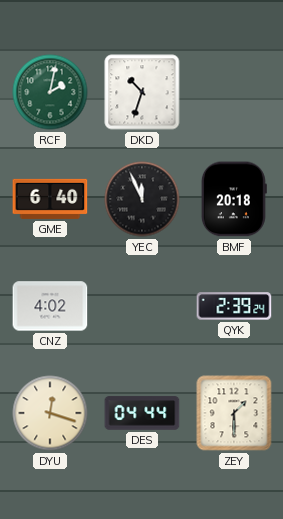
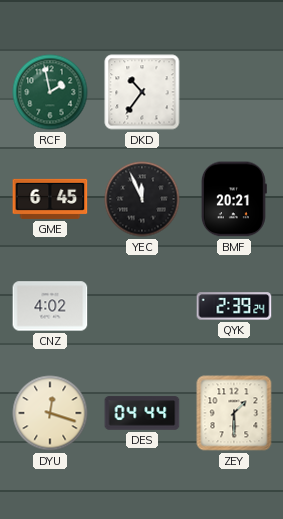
RCF: 2:02 -> 1:58
DKD: 10:33 -> 10:36
GME: 6:40 -> 6:45
BMF: 20:18 -> 20:21
